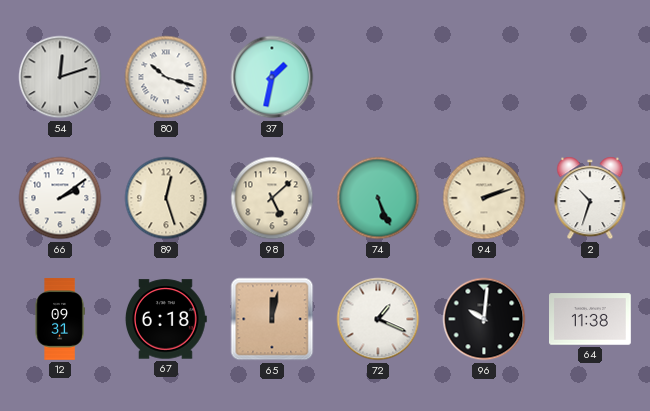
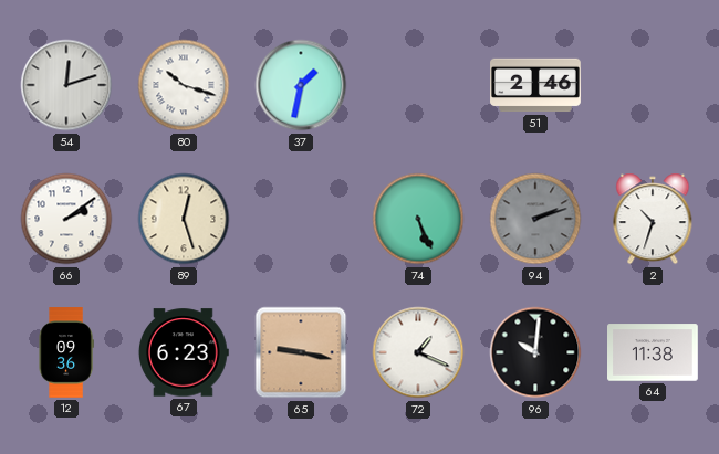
51: none -> 2:46
98: 5:08 -> none
94 dial: cream -> grey
12: 09:31 -> 09:36
67: 6:18 -> 6:23
65: 12:02 -> 9:17
